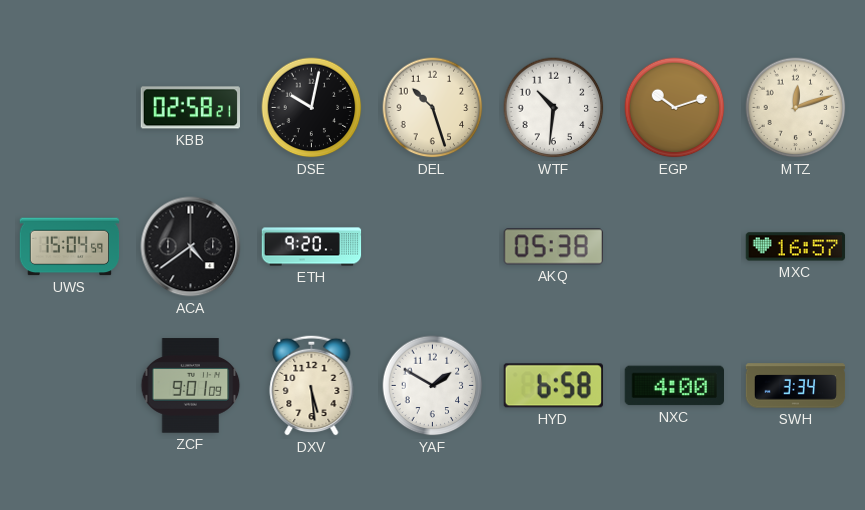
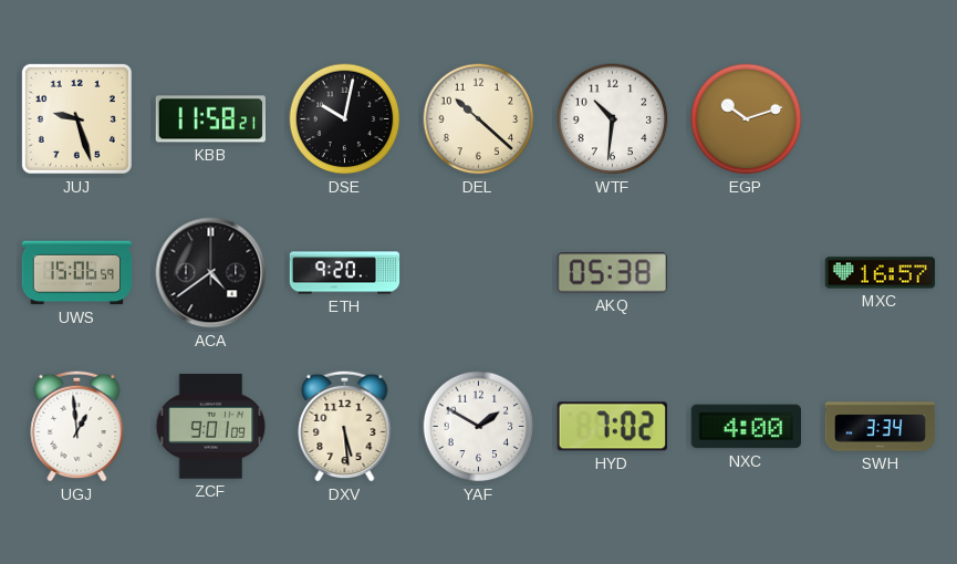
JUJ: none -> 9:27
KBB: 02:58 -> 11:58
DEL: 10:27 -> 10:22
MTZ: 12:12 -> none
UWS: 15:04 -> 15:06
UGJ: none -> 12:59
HYD: 6:58 -> 7:02
